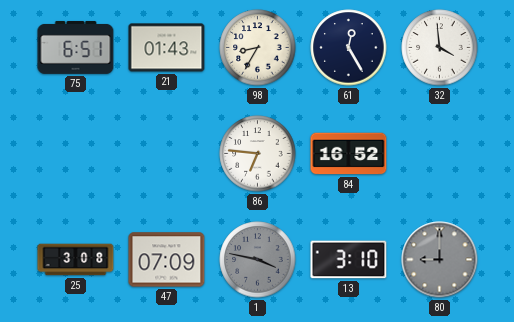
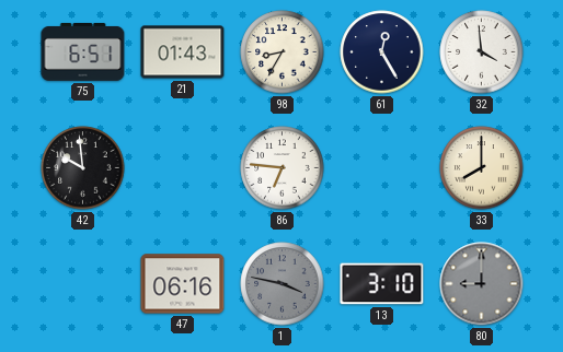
42: none -> 9:59
84: 16:52 -> none
33: none -> 8:00
25: 3:08 -> none
47: 07:09 -> 06:16
